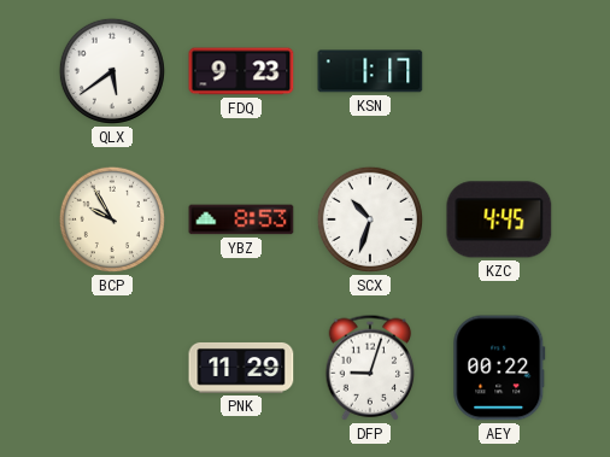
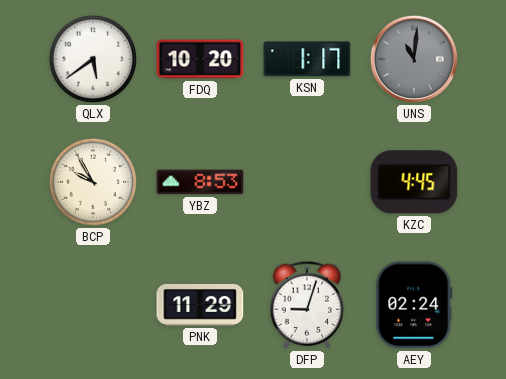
FDQ: 9:23 -> 10:20
UNS: none -> 11:01
SCX: 10:33 -> none
AEY: 00:22 -> 02:24
